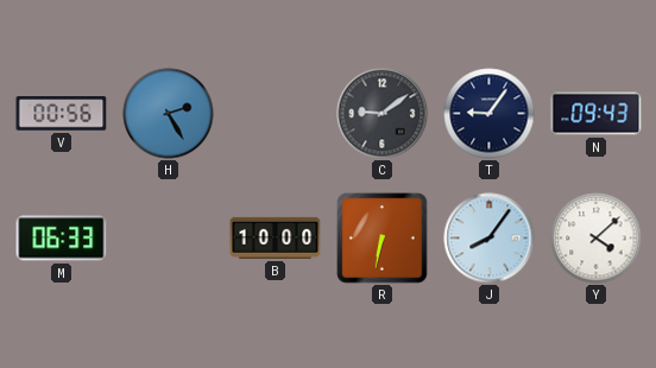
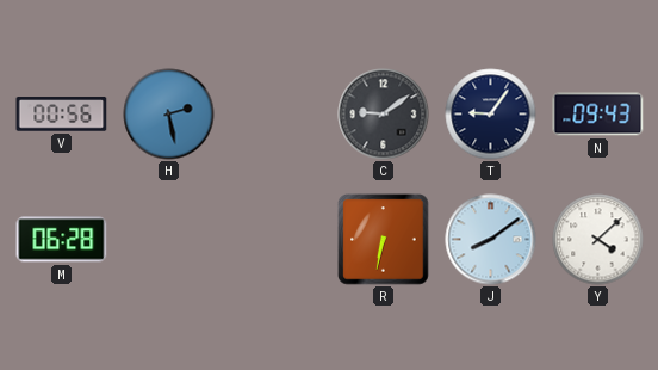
H: 2:25 -> 2:28
M: 06:33 -> 06:28
B: 10:00 -> none
J: 8:06 -> 8:09
